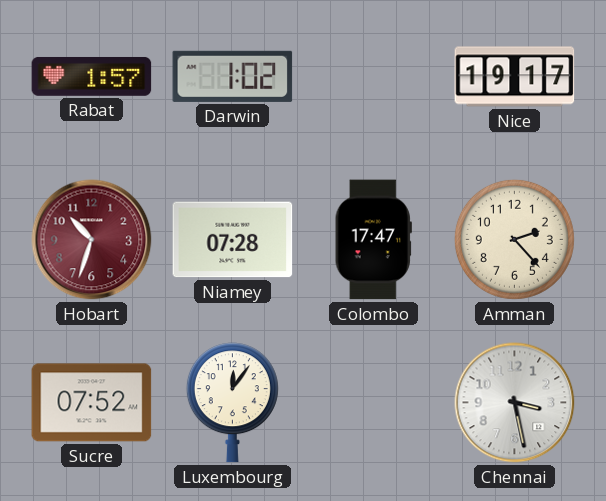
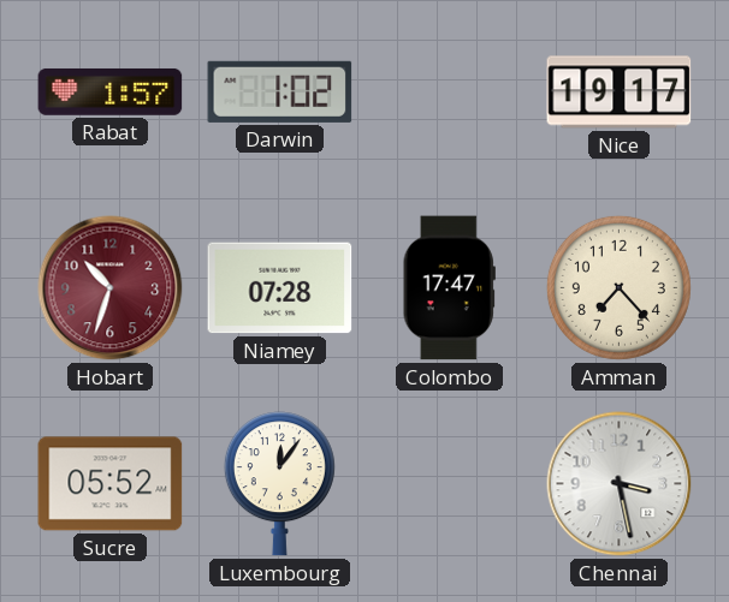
Amman: 2:23 -> 7:23
Sucre: 07:52 -> 05:52
